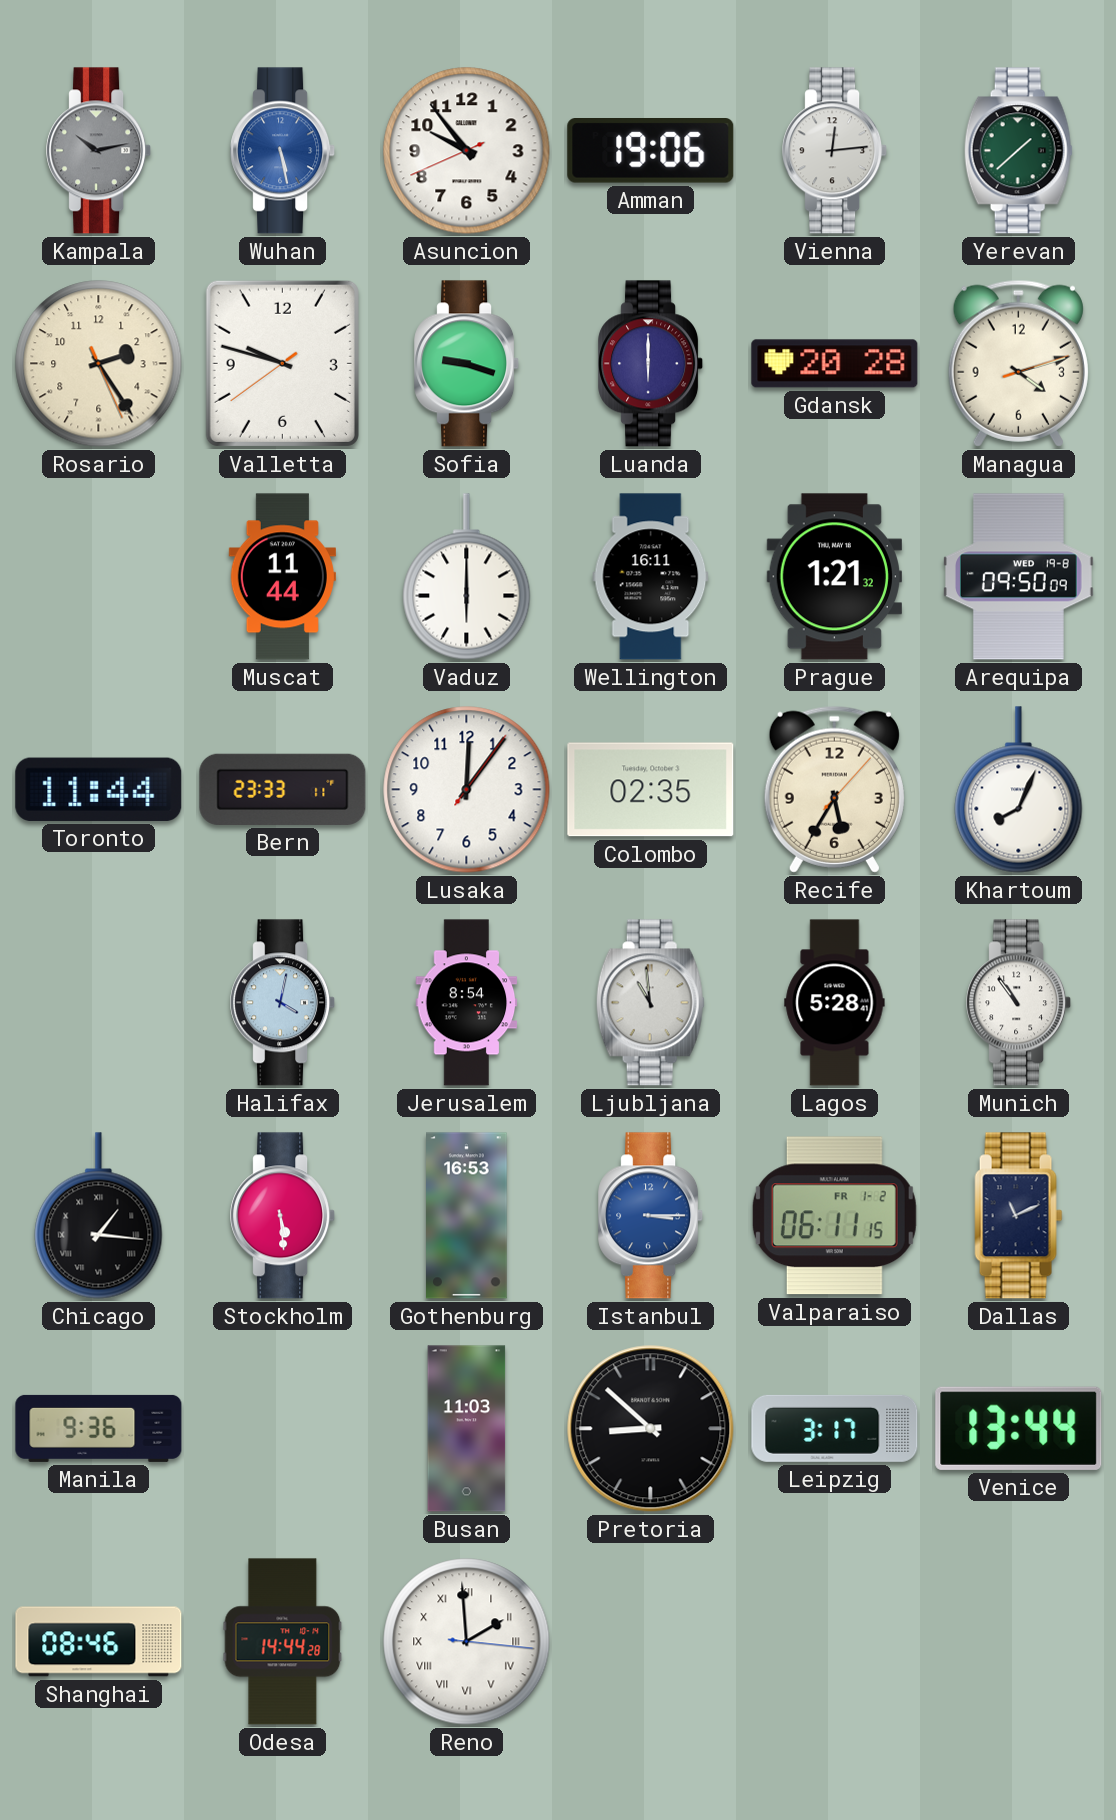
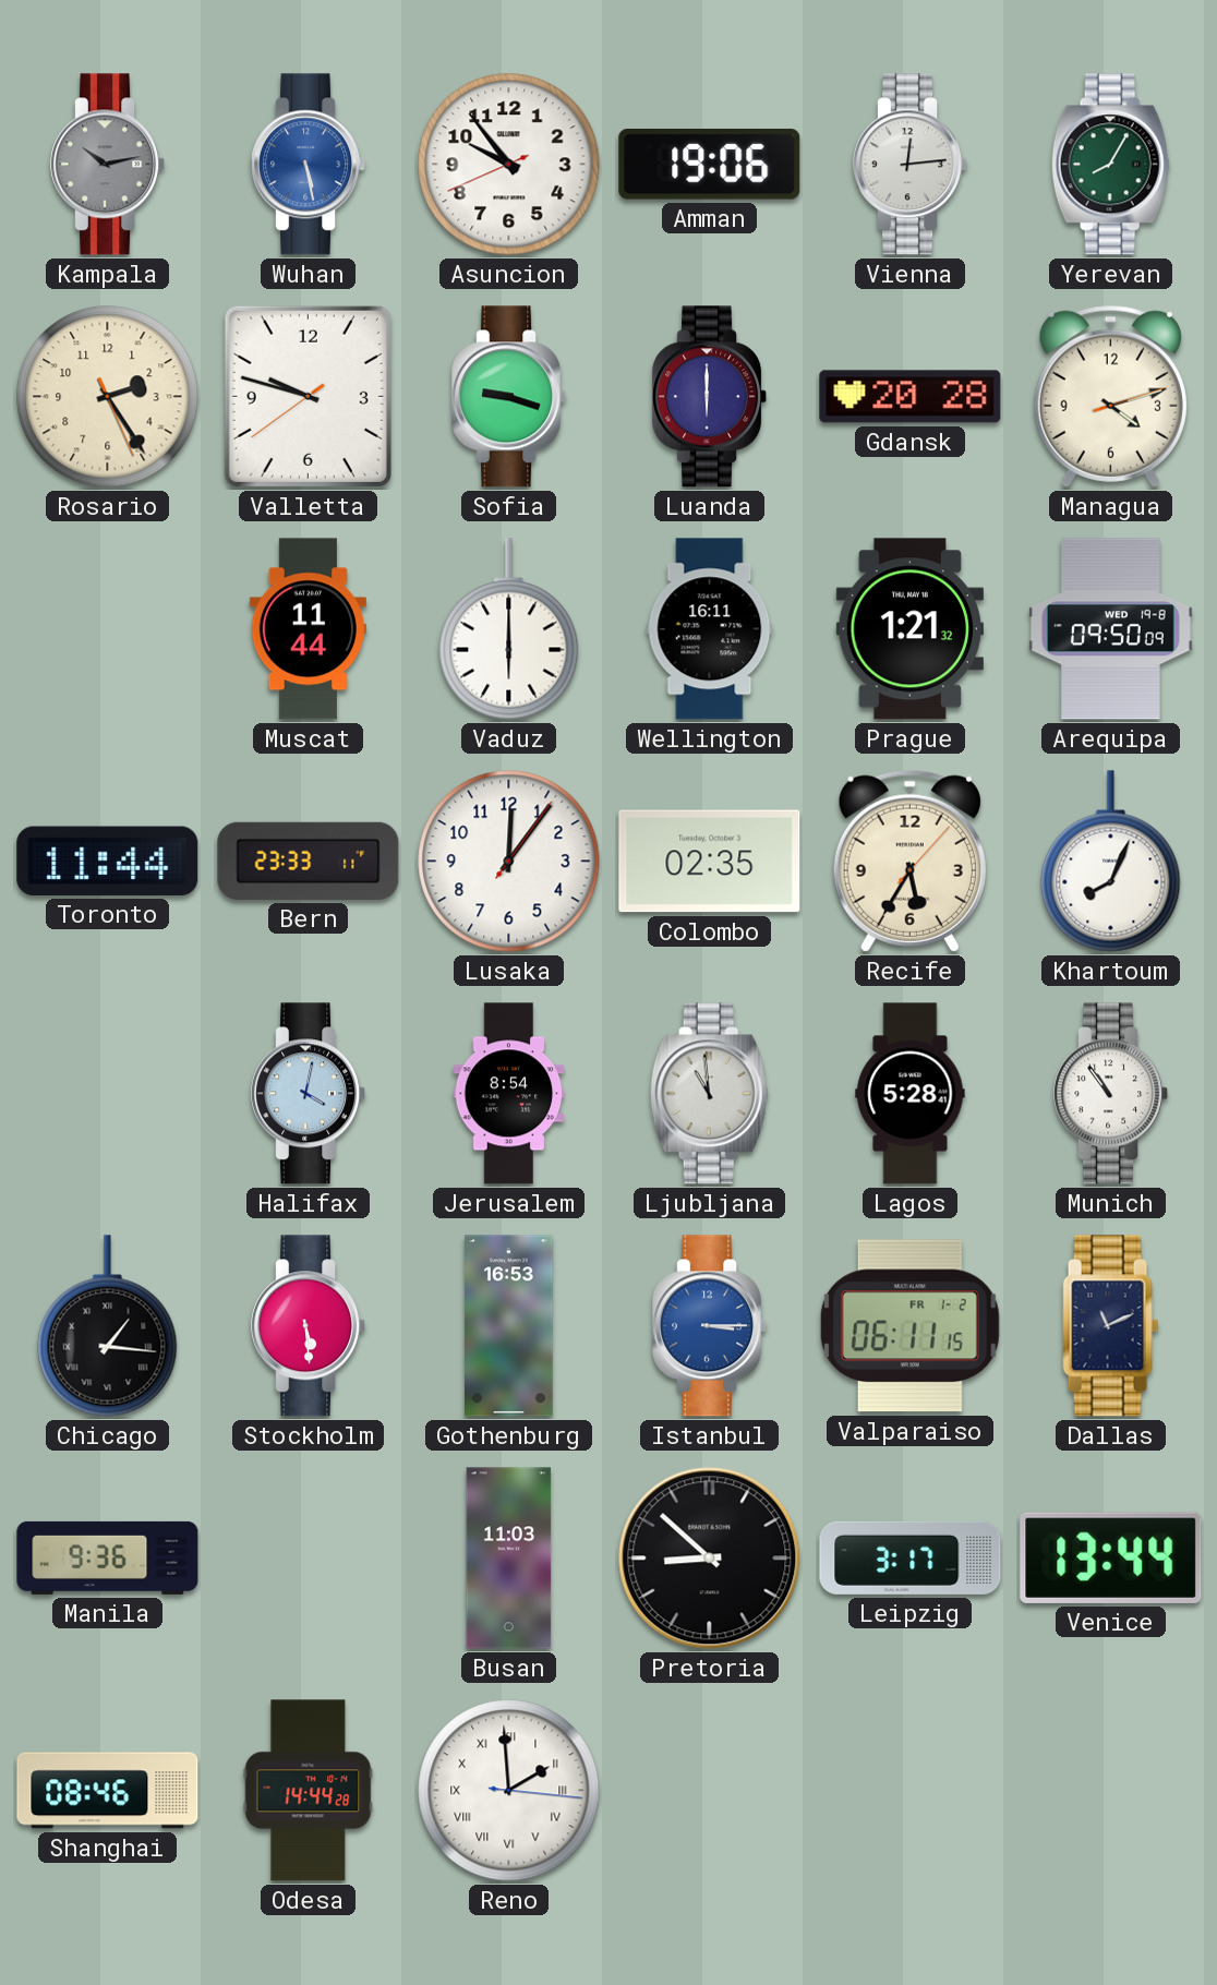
Yerevan: 1:38 -> 8:05
